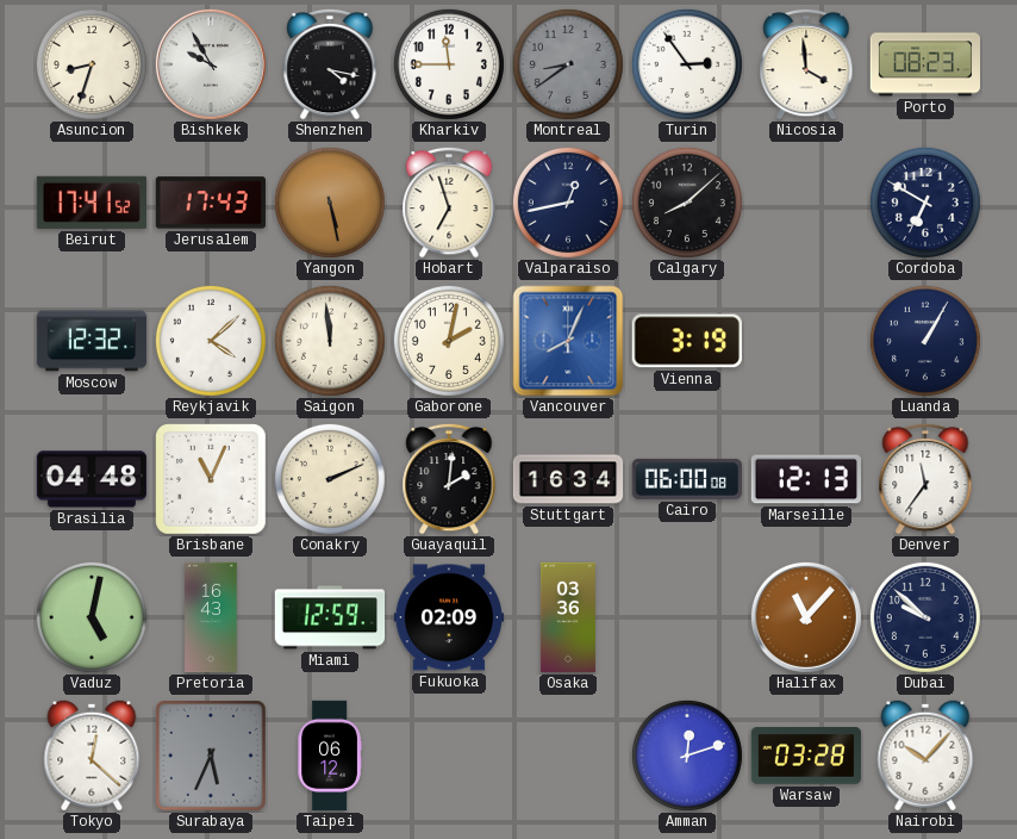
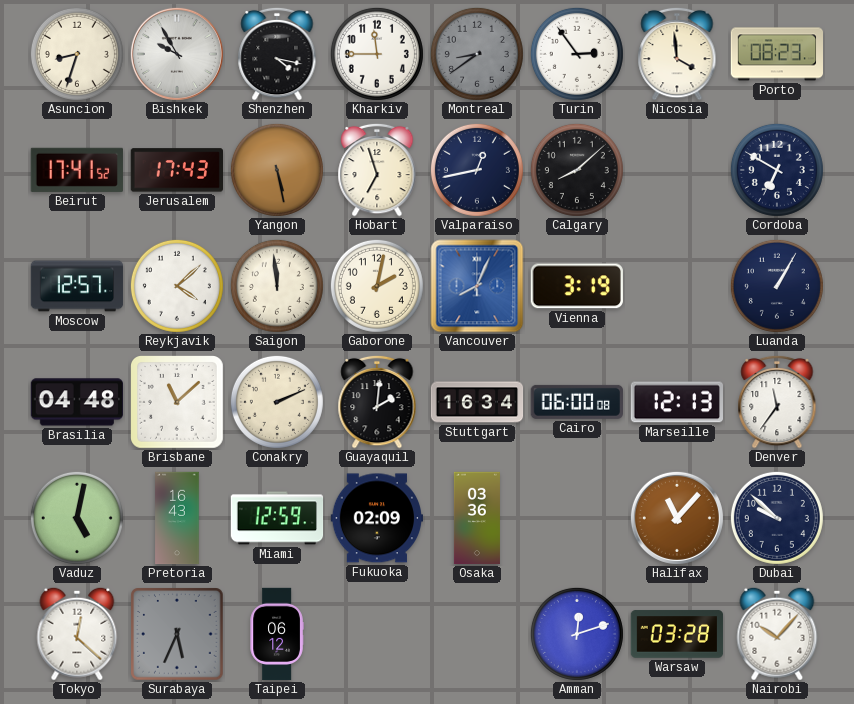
Moscow: 12:32 -> 12:57
Brisbane: 11:04 -> 11:08
